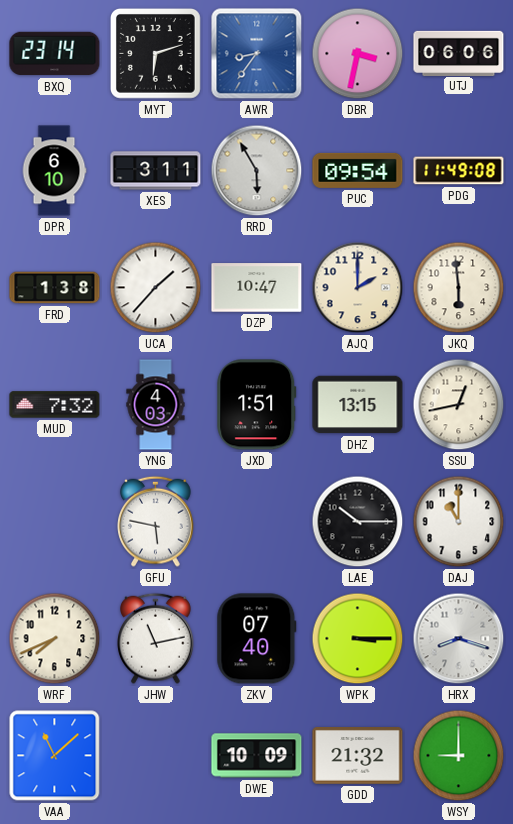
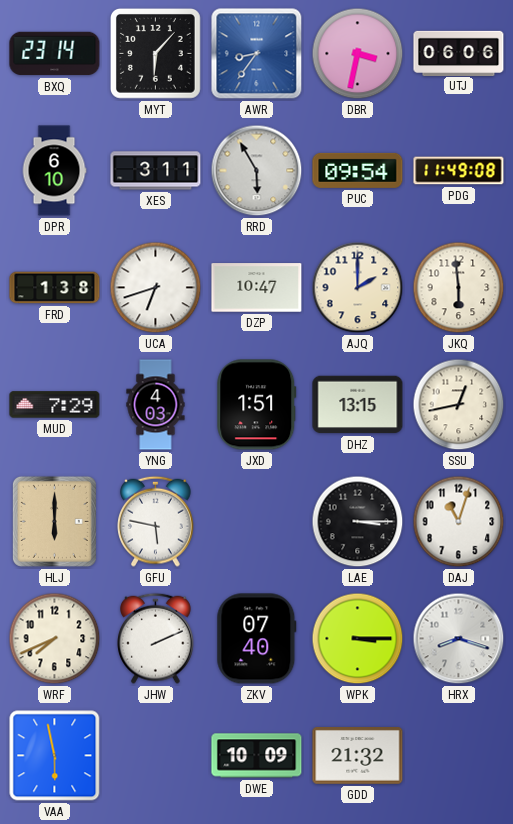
MYT: 6:12 -> 6:07
UCA: 1:37 -> 6:42
MUD: 7:32 -> 7:29
HLJ: none -> 6:00
LAE: 10:15 -> 3:15
DAJ: 11:00 -> 11:03
JHW: 11:13 -> 2:11
VAA: 11:08 -> 5:58
WSY: 9:00 -> none
